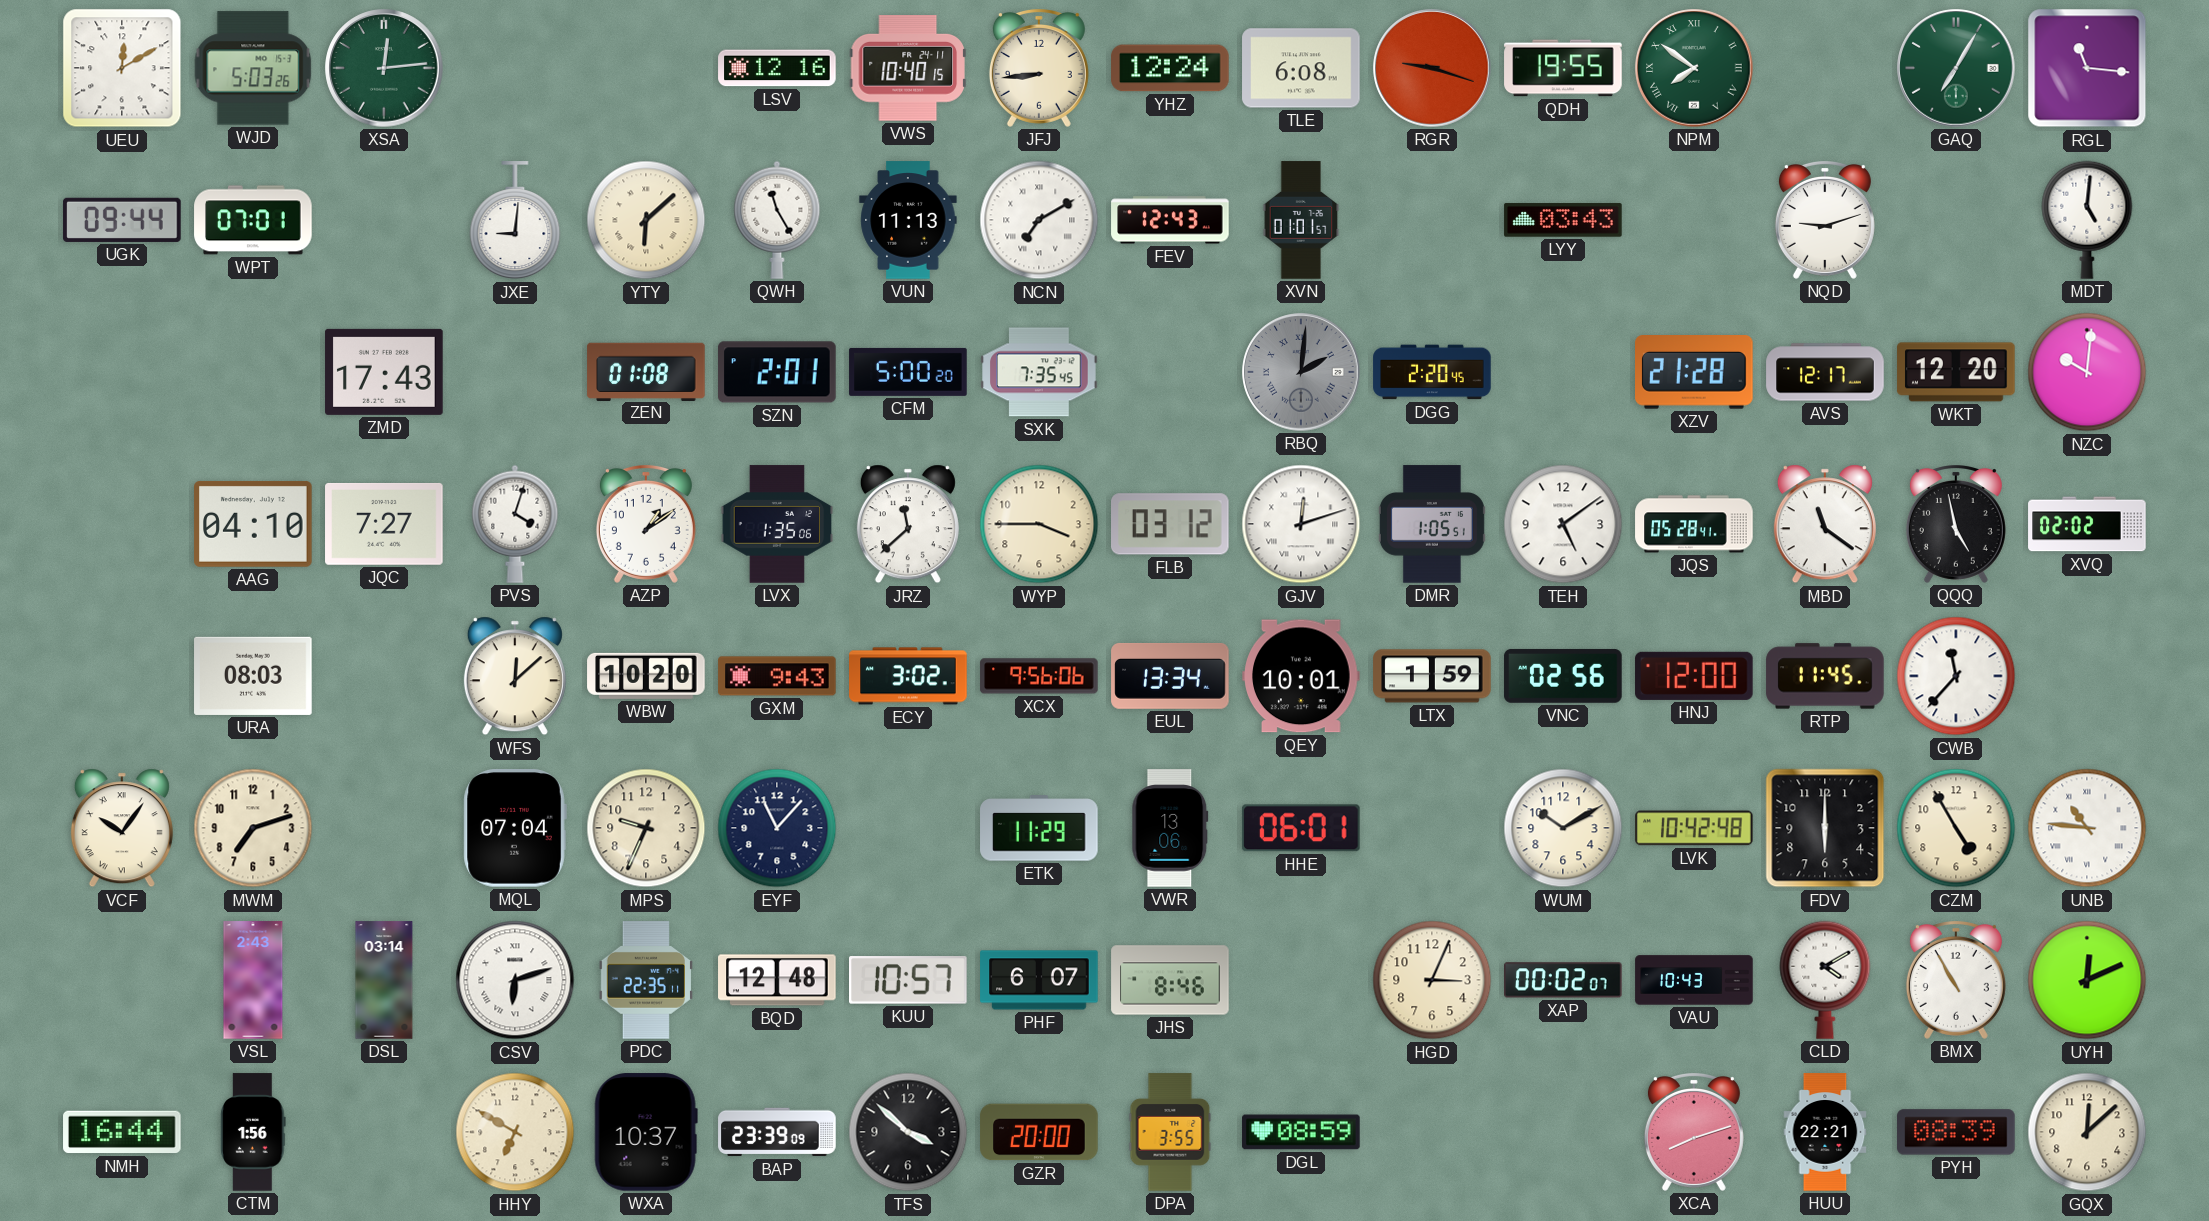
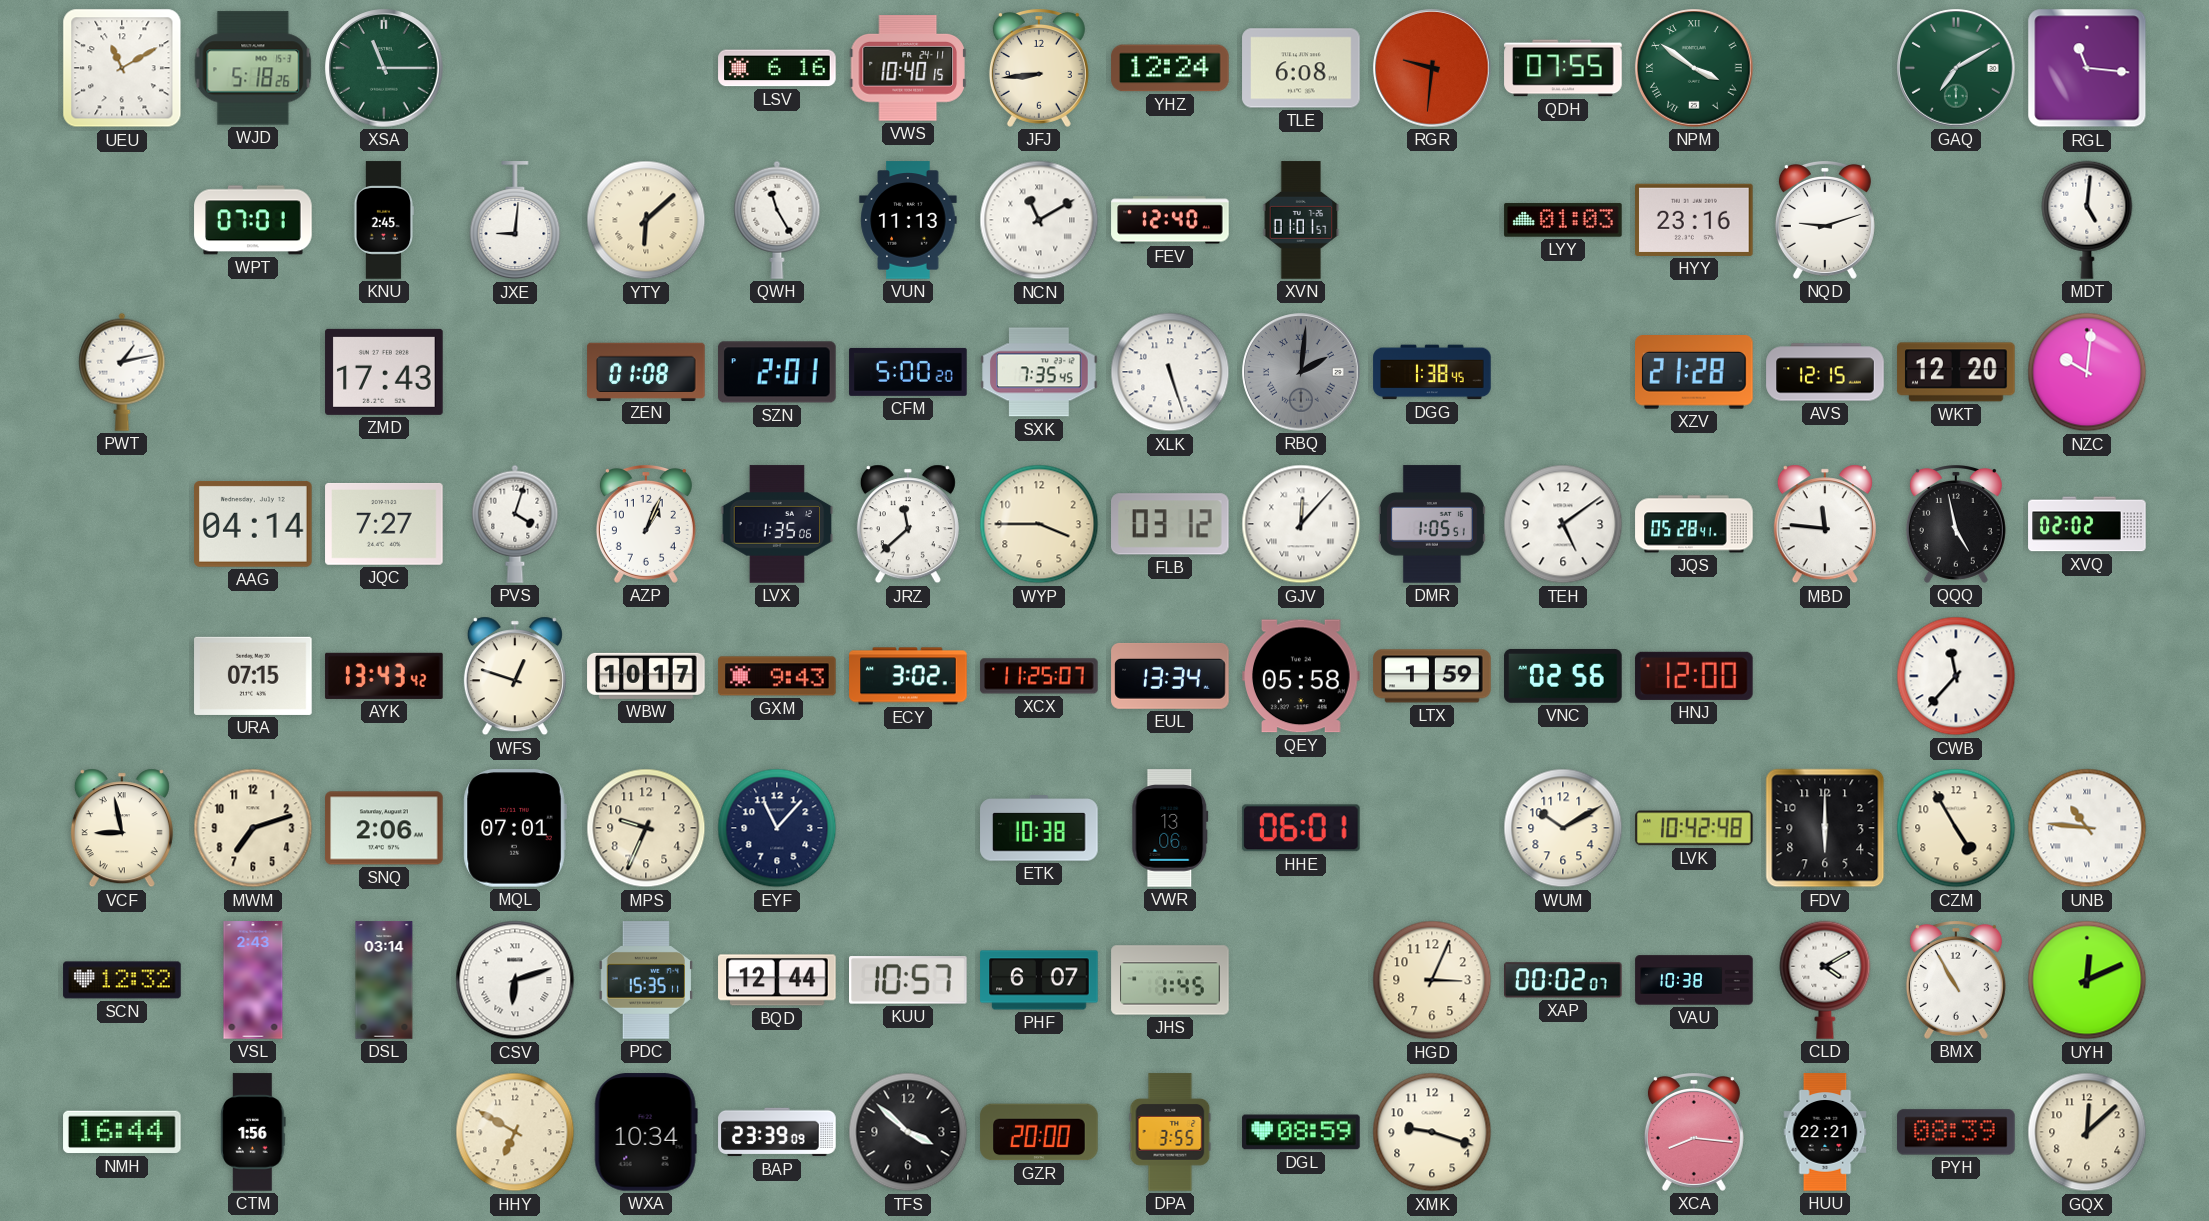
UEU: 12:10 -> 11:10
WJD: 5:03 -> 5:18
XSA: 12:14 -> 11:15
LSV: 12:16 -> 6:16
RGR: 9:18 -> 9:31
QDH: 19:55 -> 07:55
NPM: 7:51 -> 3:51
GAQ: 7:05 -> 7:10
UGK: 09:44 -> none
KNU: none -> 2:45
NCN: 7:10 -> 11:10
FEV: 12:43 -> 12:40
LYY: 03:43 -> 01:03
HYY: none -> 23:16
PWT: none -> 1:13
XLK: none -> 5:27
DGG: 2:20 -> 1:38
AVS: 12:17 -> 12:15
AAG: 04:10 -> 04:14
AZP: 1:09 -> 1:04
GJV: 12:12 -> 12:07
MBD: 11:21 -> 11:46
URA: 08:03 -> 07:15
AYK: none -> 13:43
WFS: 12:08 -> 12:48
WBW: 10:20 -> 10:17
XCX: 9:56 -> 11:25
QEY: 10:01 -> 05:58
RTP: 11:45 -> none
VCF: 10:06 -> 8:58
SNQ: none -> 2:06
MQL: 07:04 -> 07:01
ETK: 11:29 -> 10:38
SCN: none -> 12:32
PDC: 22:35 -> 15:35
BQD: 12:48 -> 12:44
JHS: 8:46 -> 1:45
VAU: 10:43 -> 10:38
WXA: 10:37 -> 10:34
XMK: none -> 9:18
XCA: 8:12 -> 8:16
